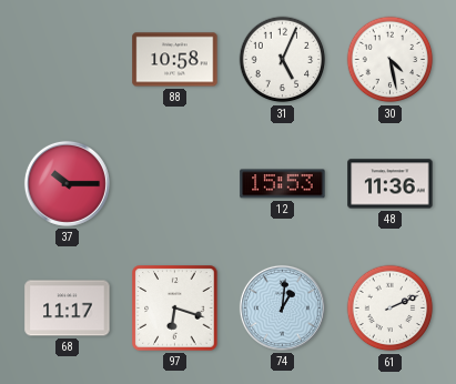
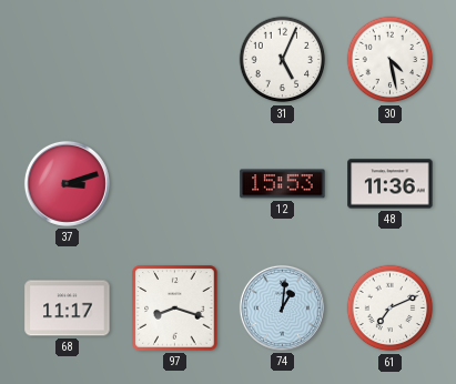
88: 10:58 -> none
37: 10:15 -> 3:12
97: 6:18 -> 8:18
61: 2:11 -> 7:11
